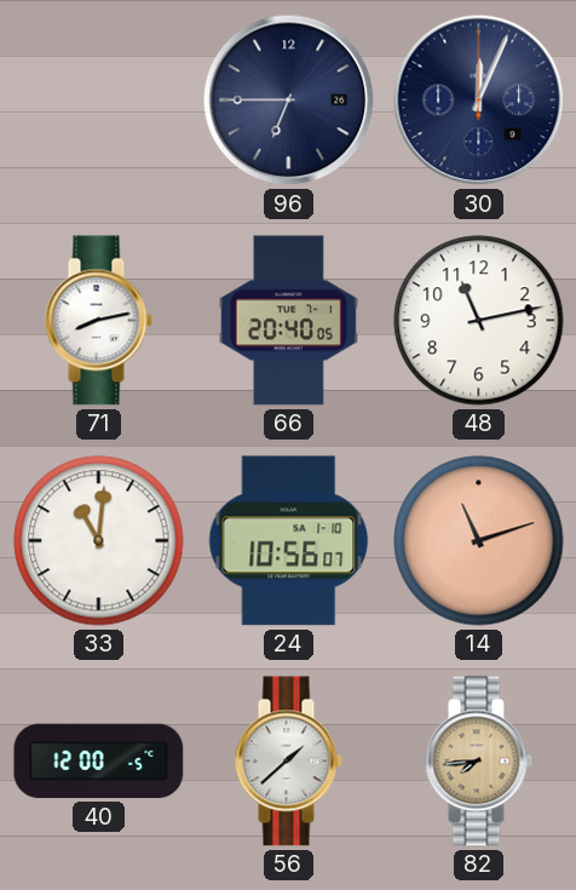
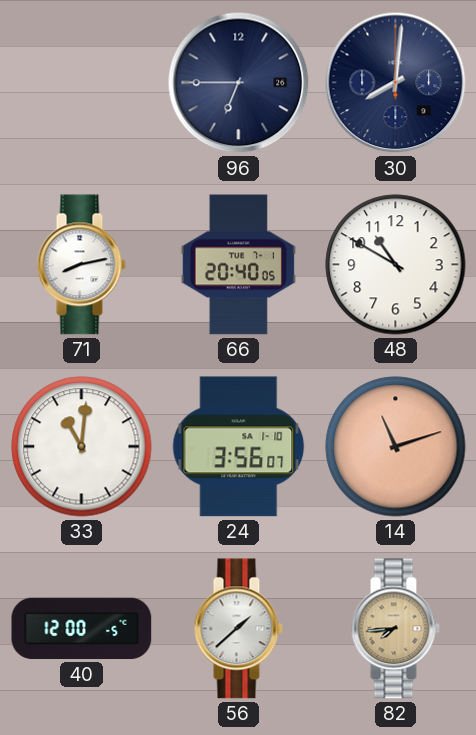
30: 12:04 -> 8:01
48: 11:13 -> 10:50
24: 10:56 -> 3:56
